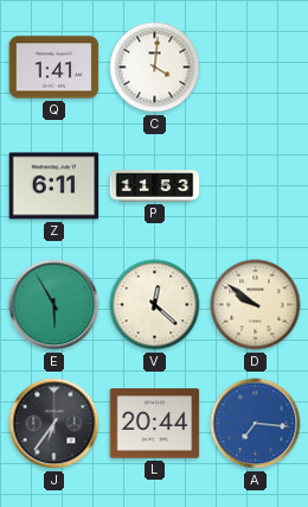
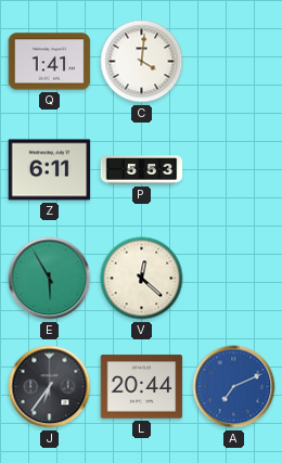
P: 11:53 -> 5:53
D: 9:51 -> none
A: 7:16 -> 7:11
